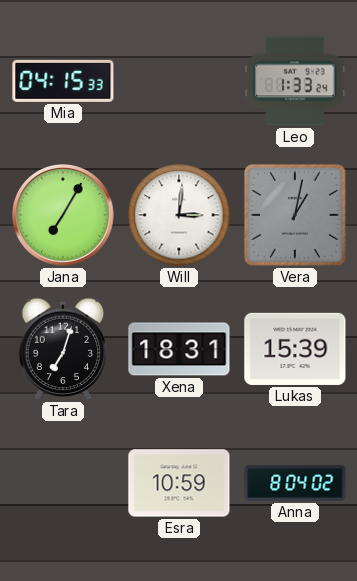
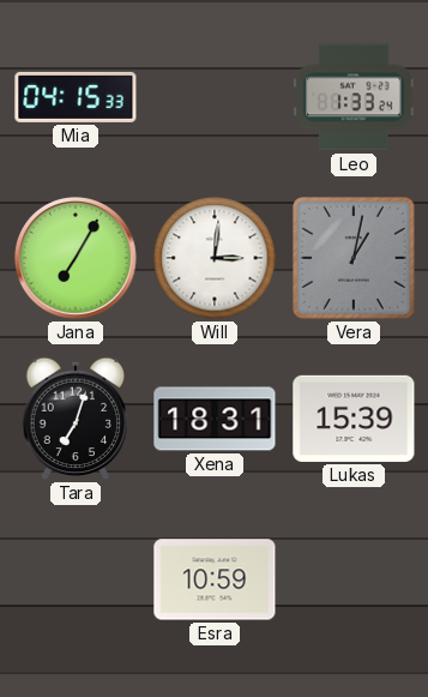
Anna: 8:04 -> none
